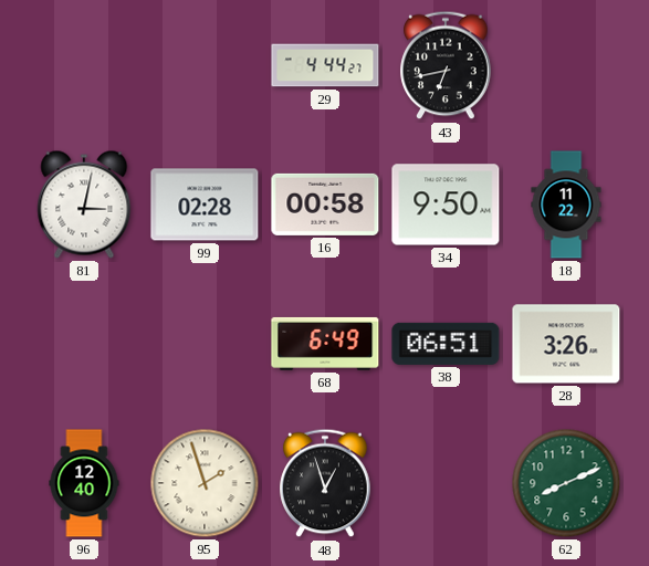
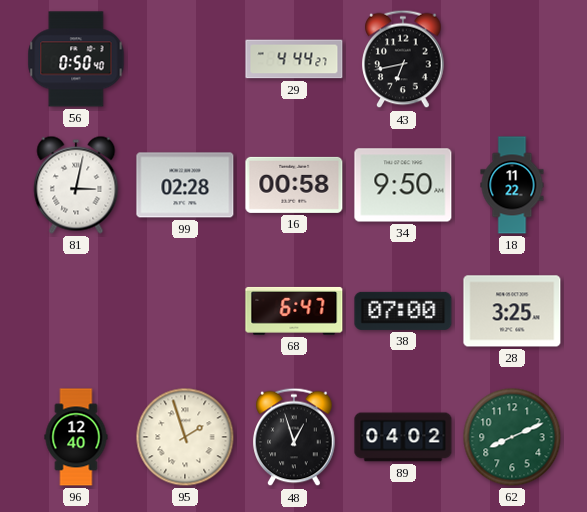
56: none -> 0:50
68: 6:49 -> 6:47
38: 06:51 -> 07:00
28: 3:26 -> 3:25
89: none -> 04:02
